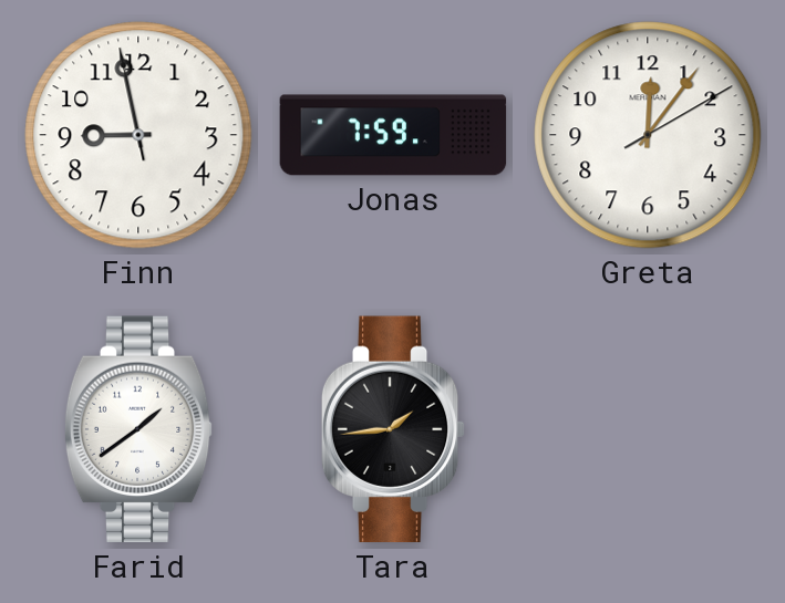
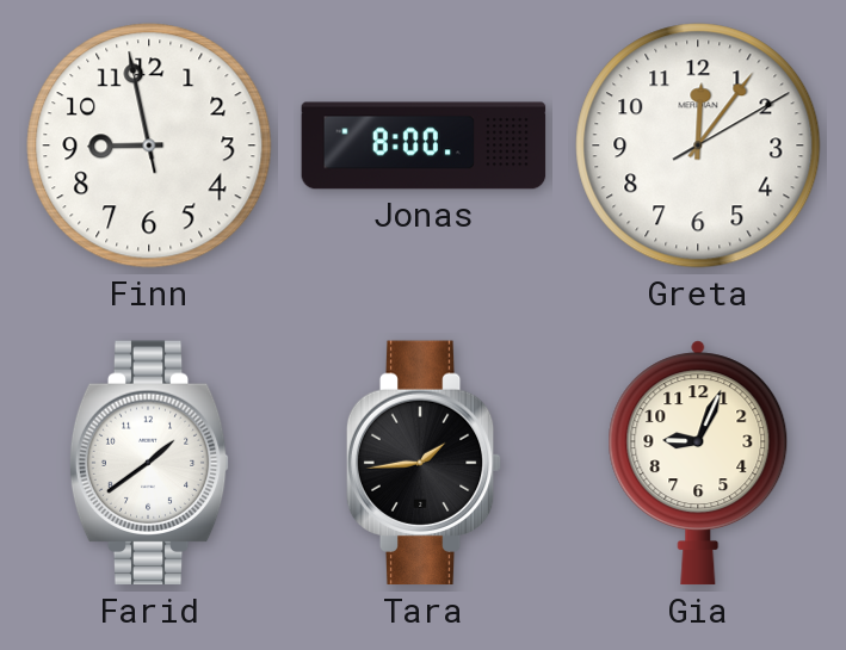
Jonas: 7:59 -> 8:00
Gia: none -> 9:04
